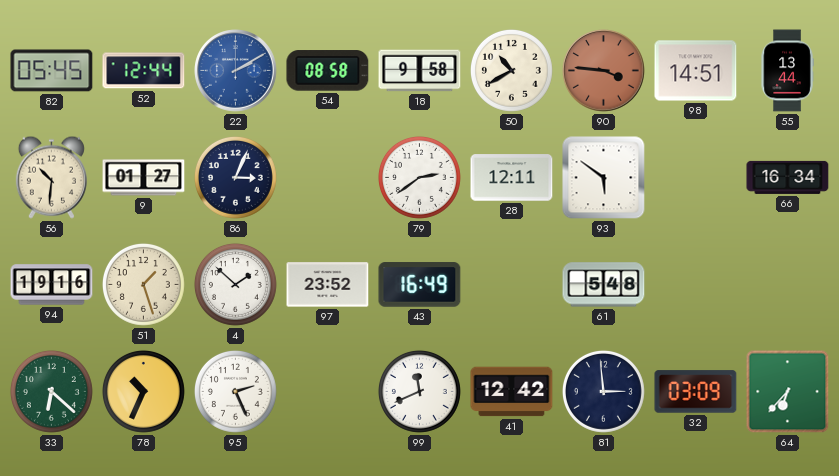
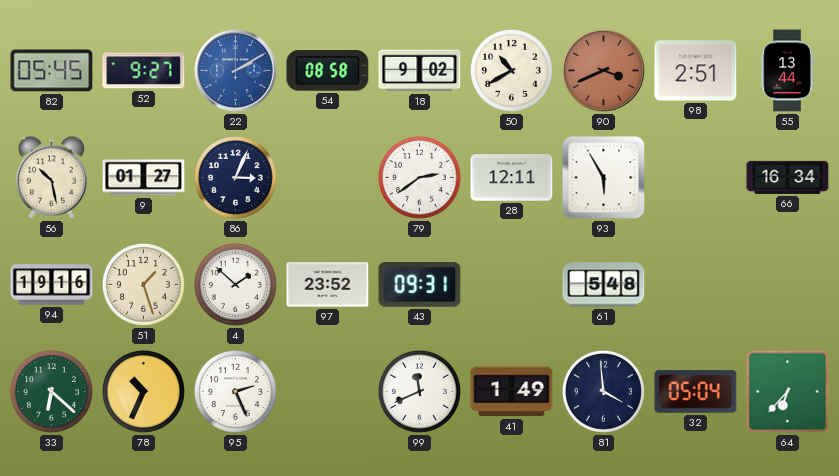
52: 12:44 -> 9:27
18: 9:58 -> 9:02
90: 3:46 -> 3:41
98: 14:51 -> 2:51
56: 10:31 -> 10:28
93: 5:51 -> 5:55
43: 16:49 -> 09:31
41: 12:42 -> 1:49
81: 2:59 -> 3:59
32: 03:09 -> 05:04
